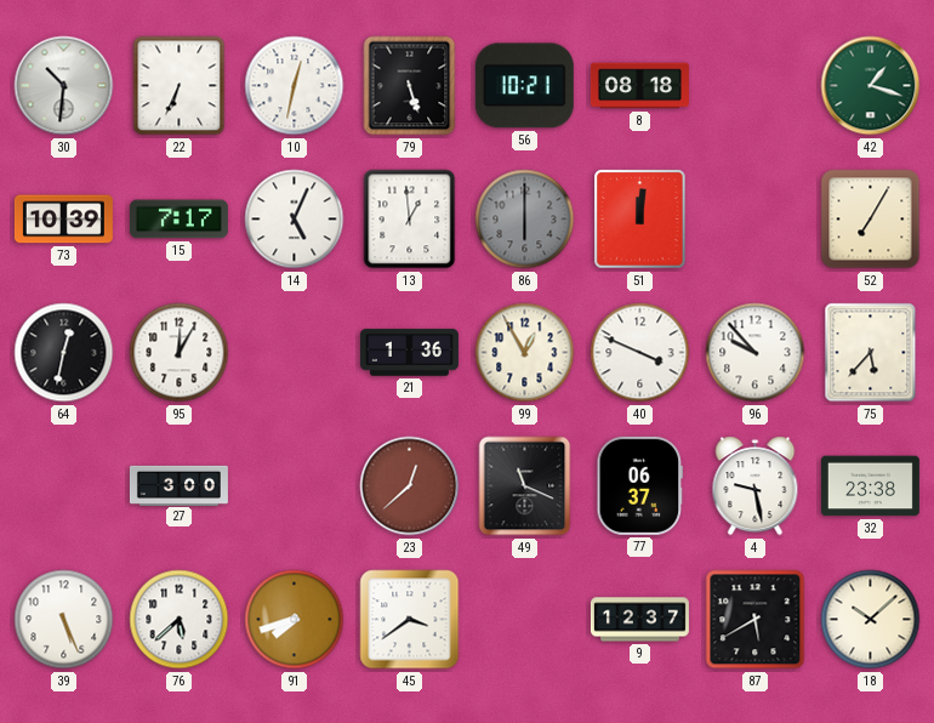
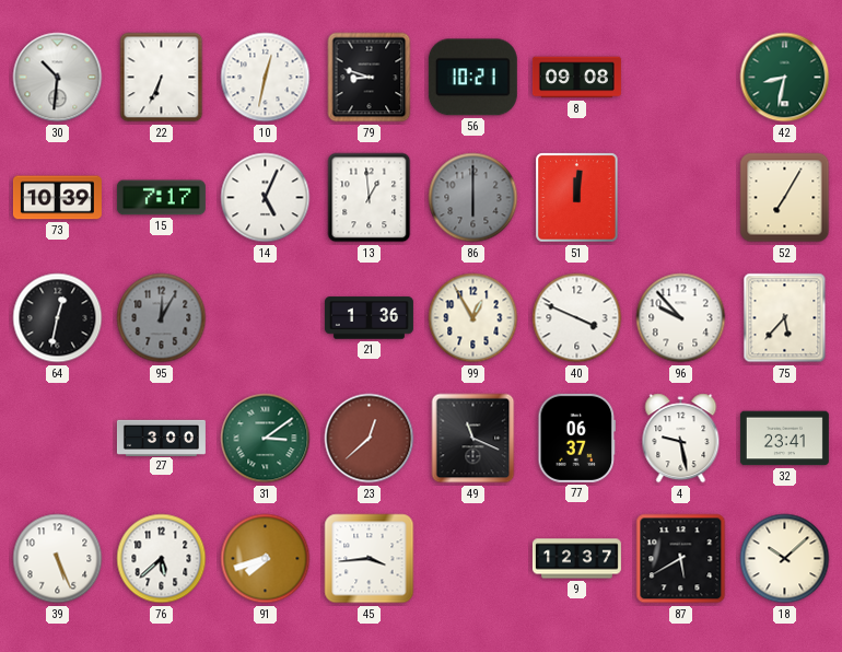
79: 5:27 -> 8:48
8: 08:18 -> 09:08
42: 1:18 -> 8:32
95 dial: white -> grey
31: none -> 3:09
32: 23:38 -> 23:41
45: 3:39 -> 3:44
